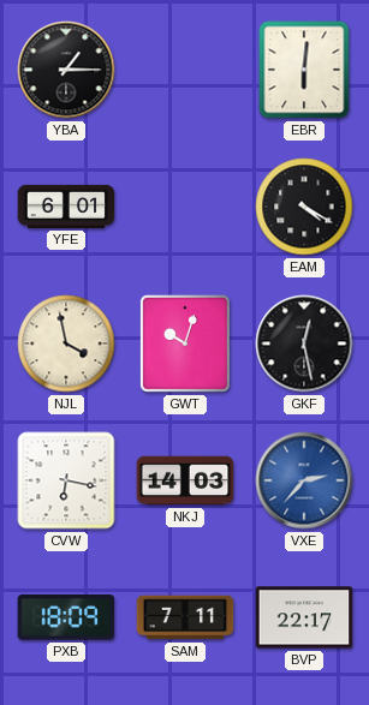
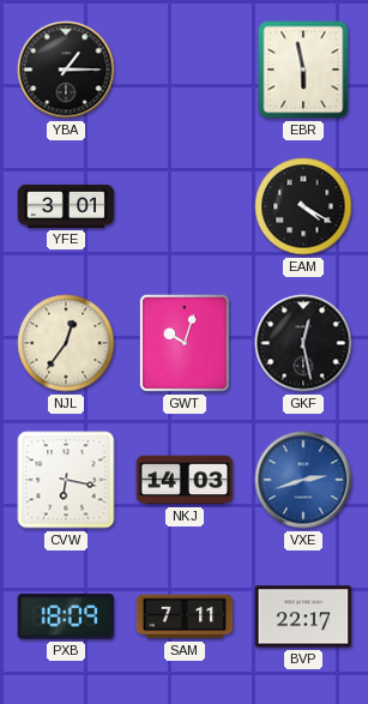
EBR: 6:01 -> 5:58
YFE: 6:01 -> 3:01
NJL: 3:58 -> 12:36
VXE: 2:37 -> 2:42
